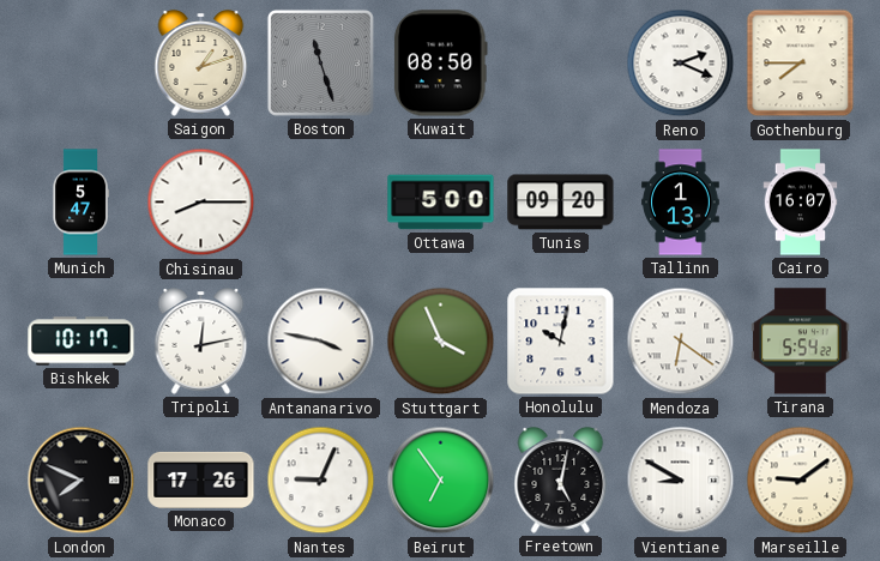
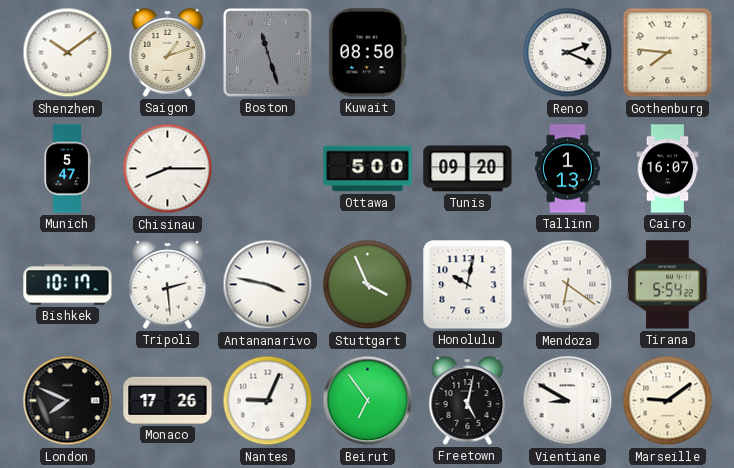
Shenzhen: none -> 10:09
Gothenburg: 7:45 -> 7:46
Tripoli: 12:13 -> 2:29
